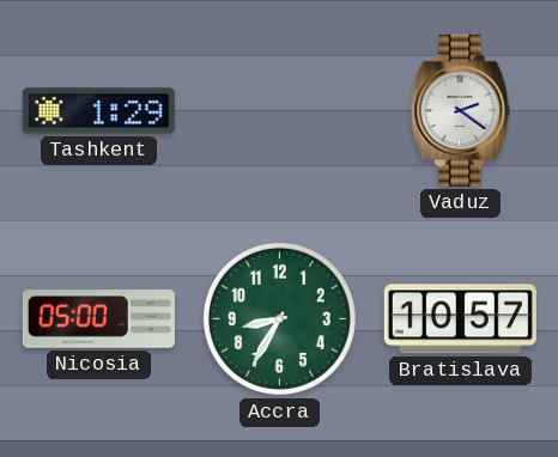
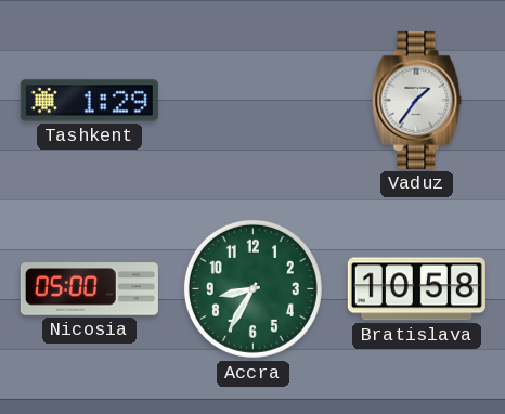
Vaduz: 2:21 -> 1:36
Bratislava: 10:57 -> 10:58
